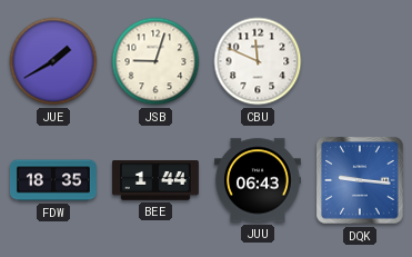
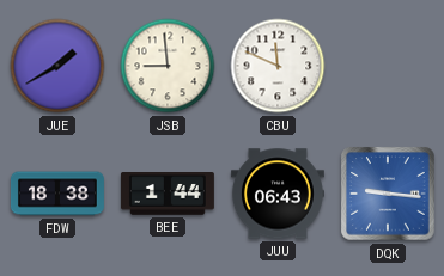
JSB: 9:03 -> 8:59
FDW: 18:35 -> 18:38
